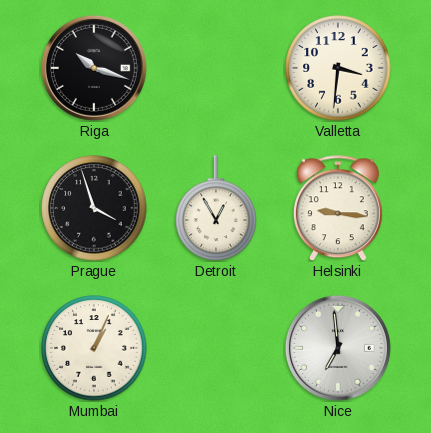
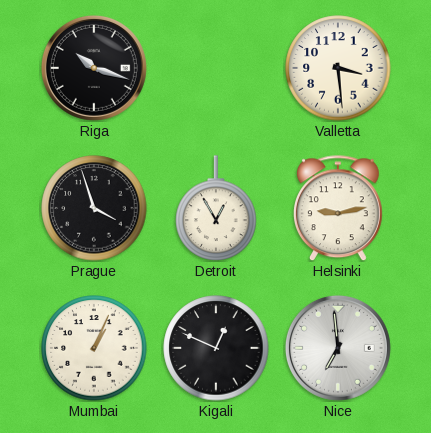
Valletta: 3:31 -> 3:29
Helsinki: 9:16 -> 9:13
Kigali: none -> 12:49
